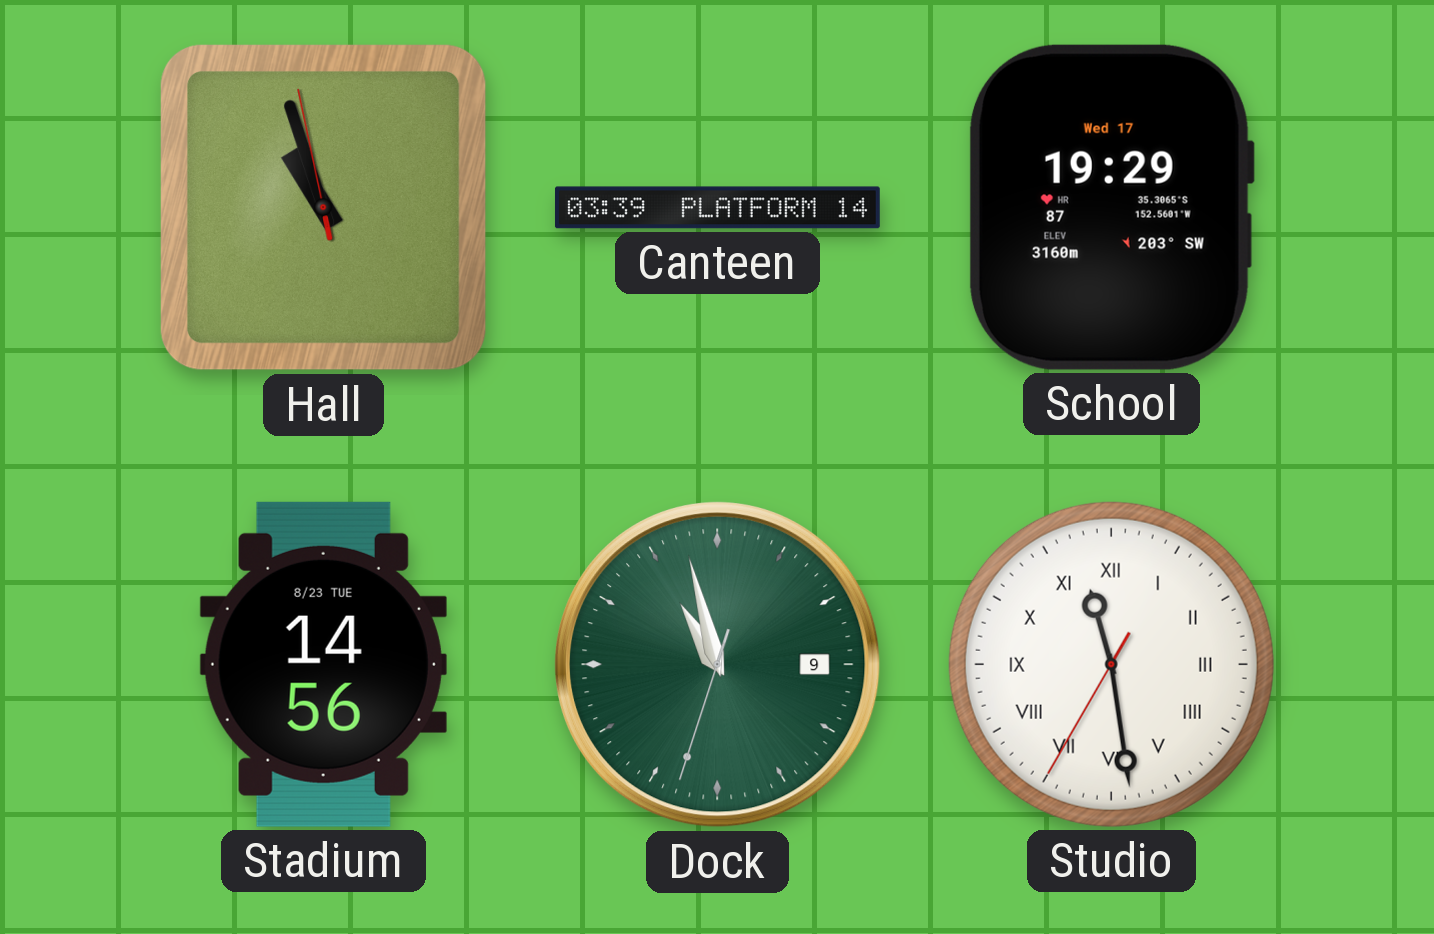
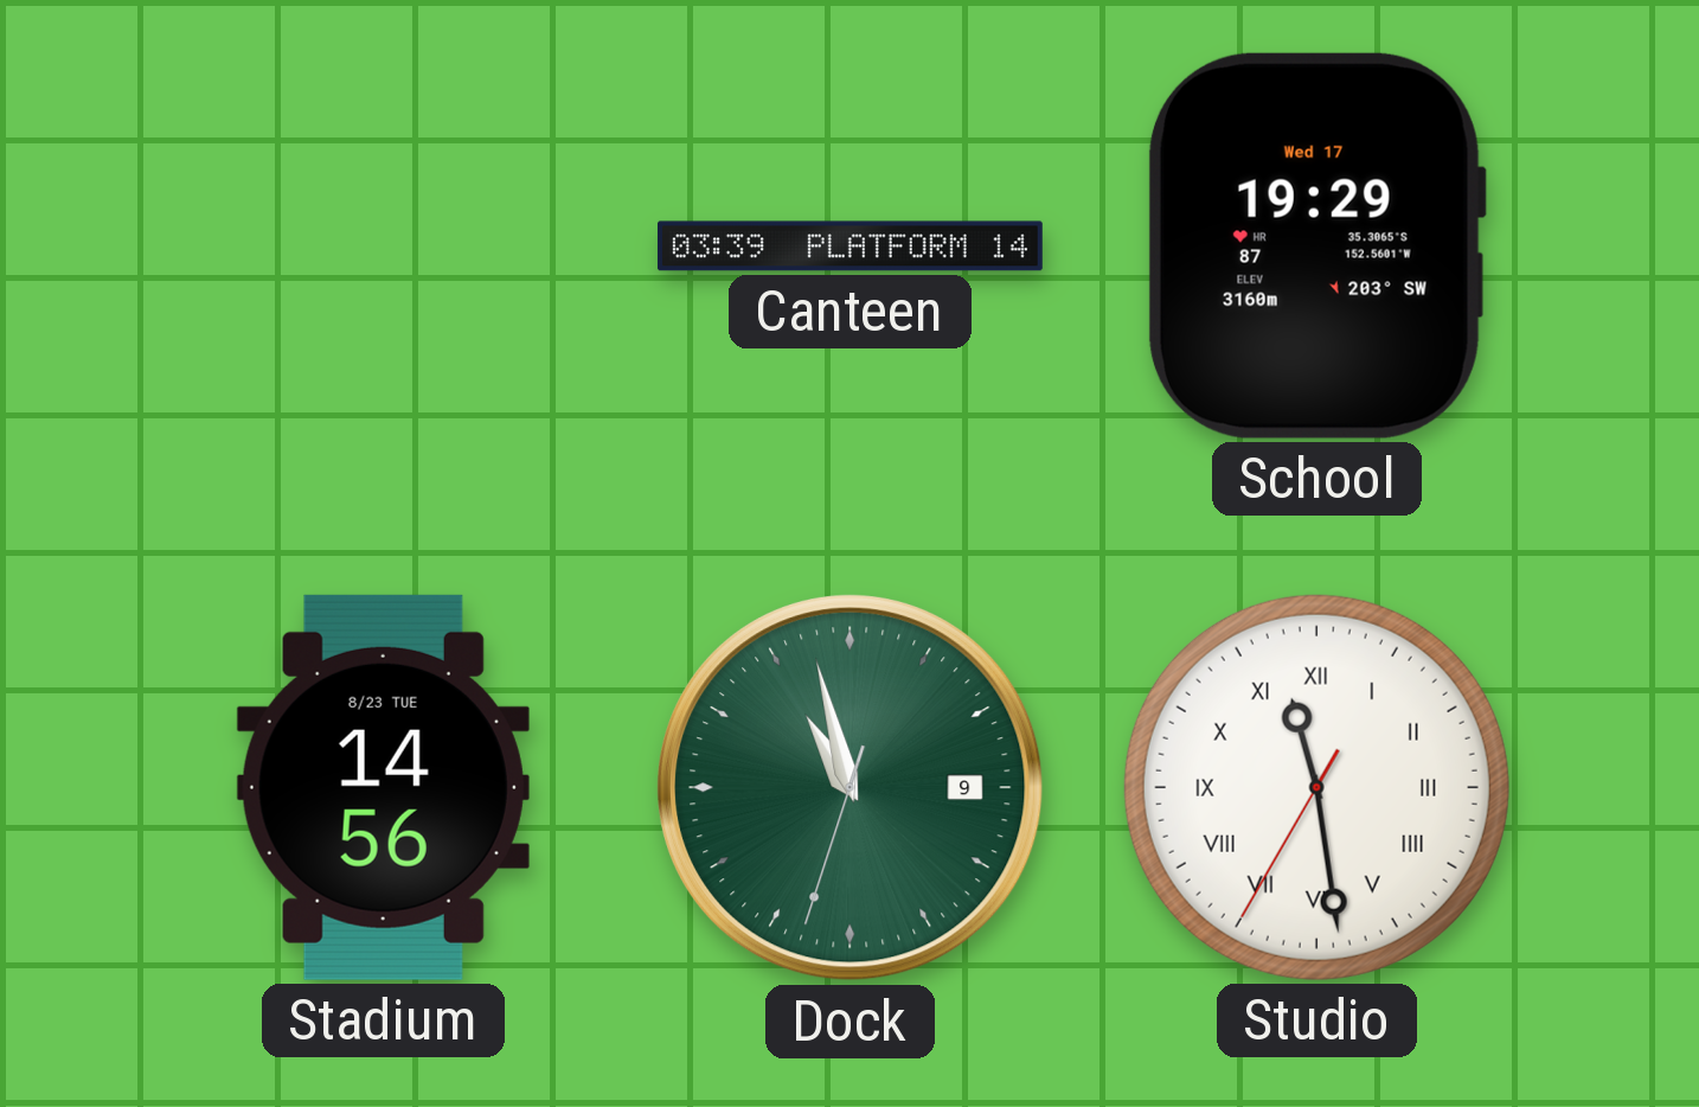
Hall: 10:56 -> none
